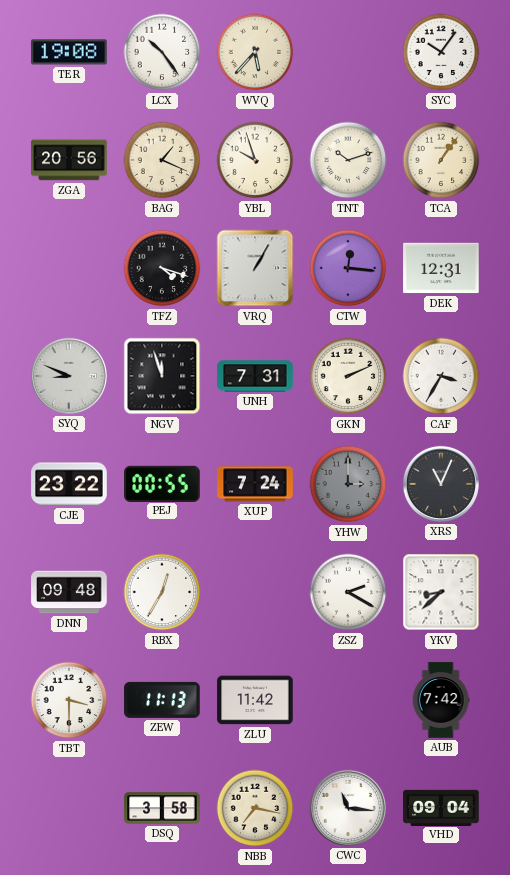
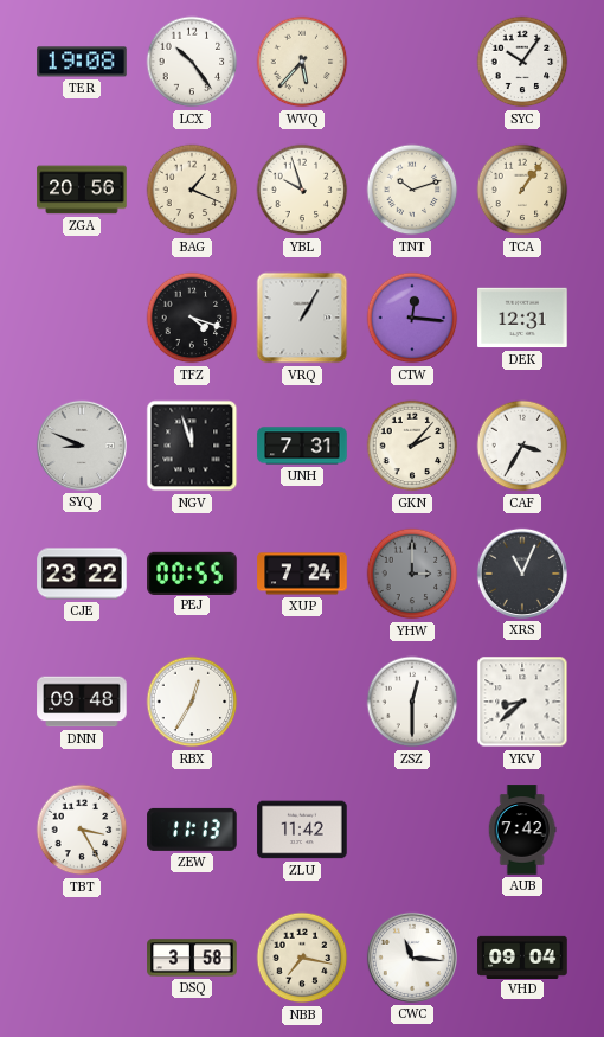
GKN: 2:11 -> 2:07
ZSZ: 2:20 -> 12:30
TBT: 3:30 -> 3:25
